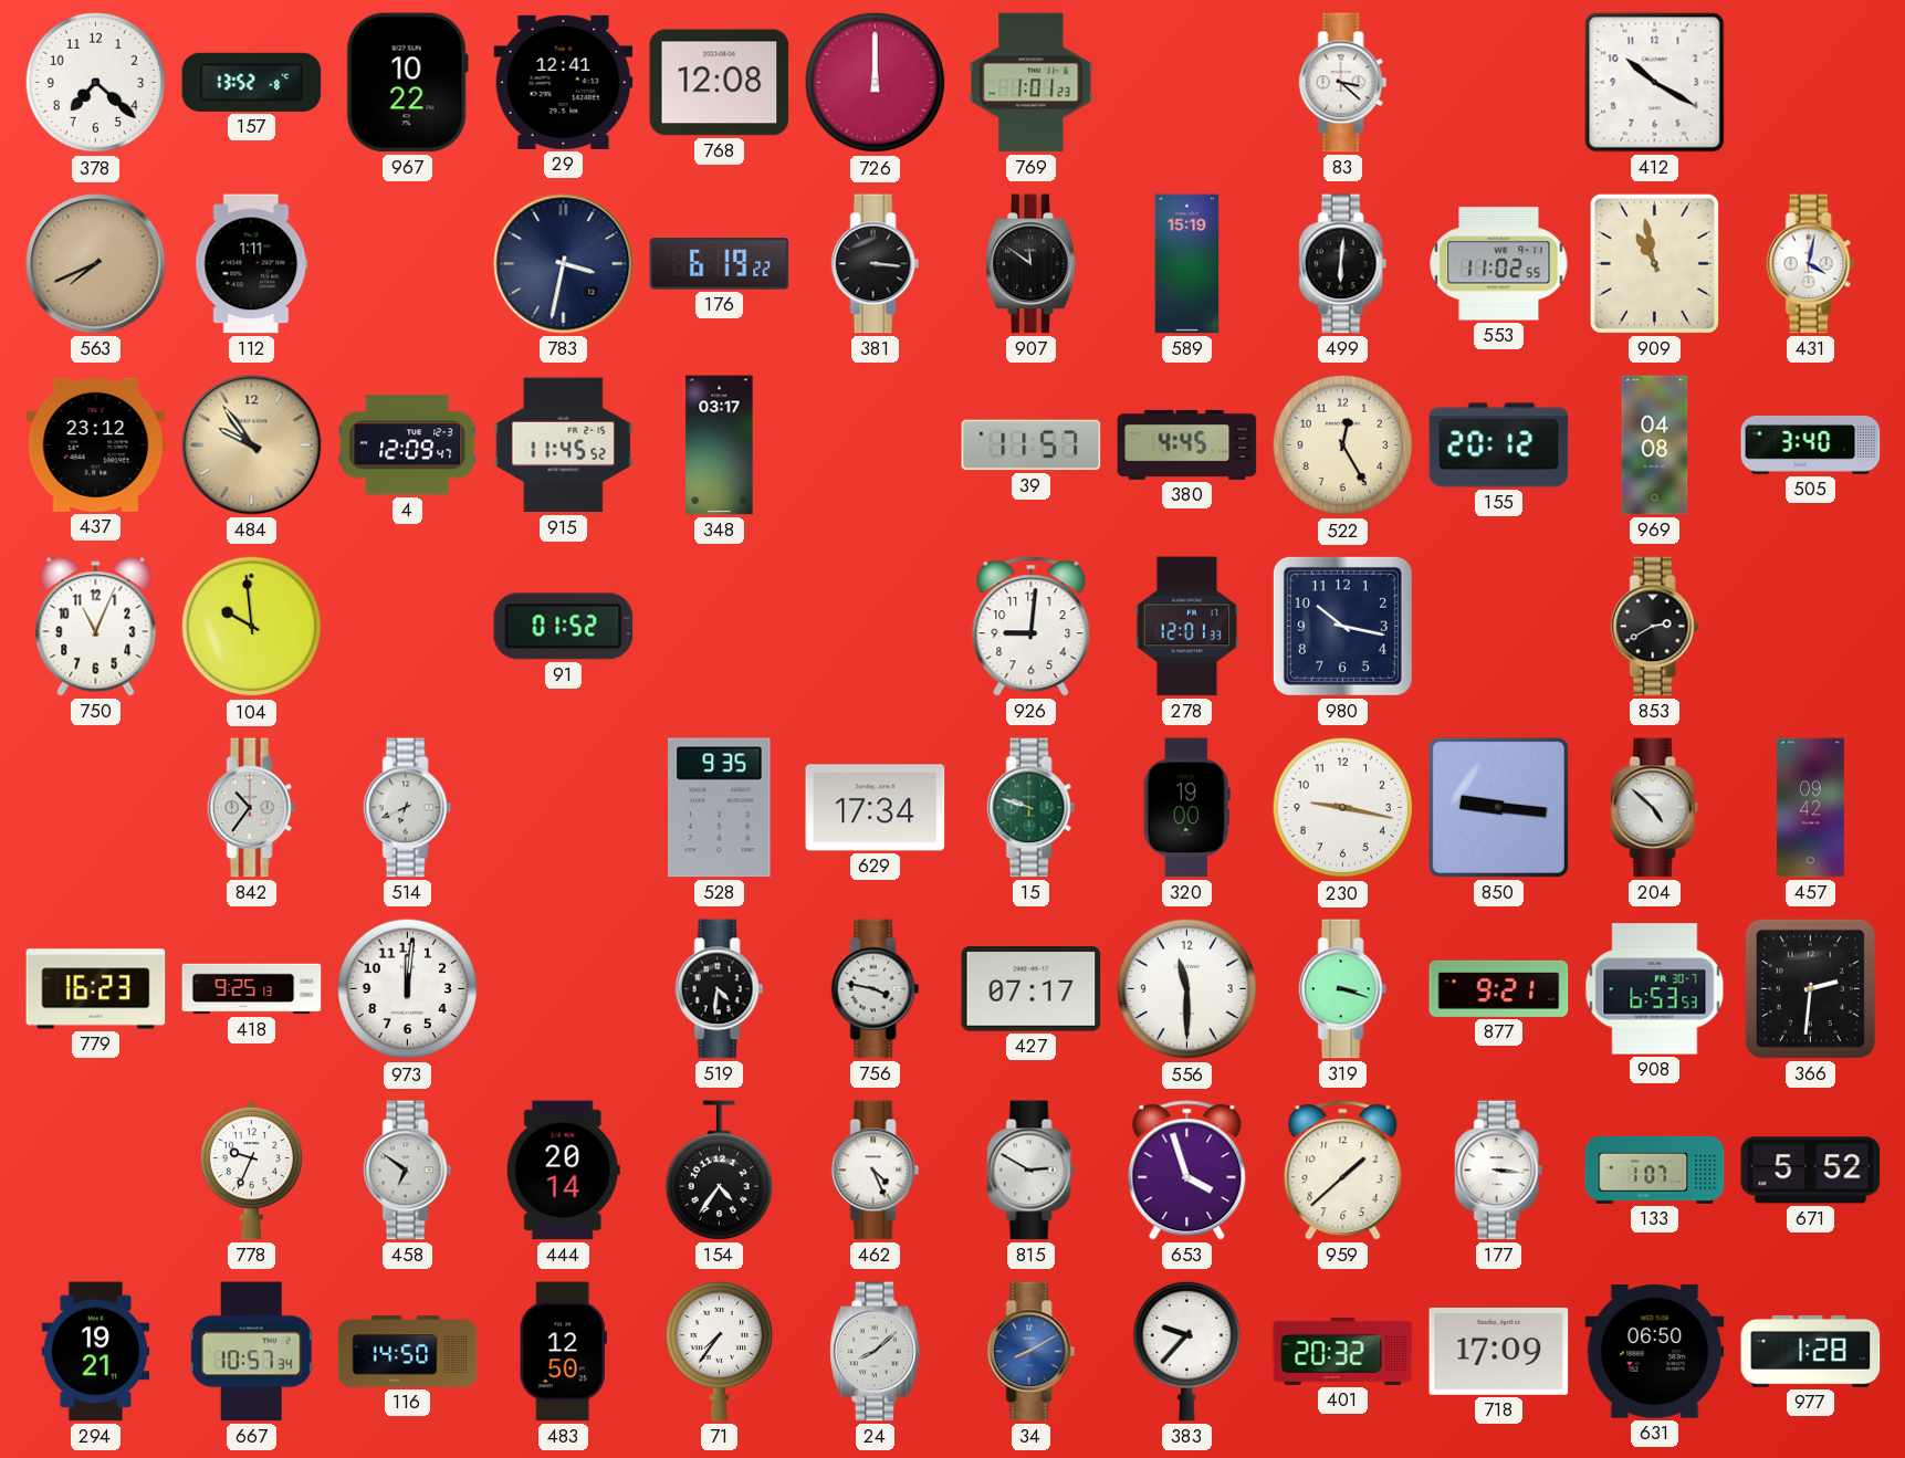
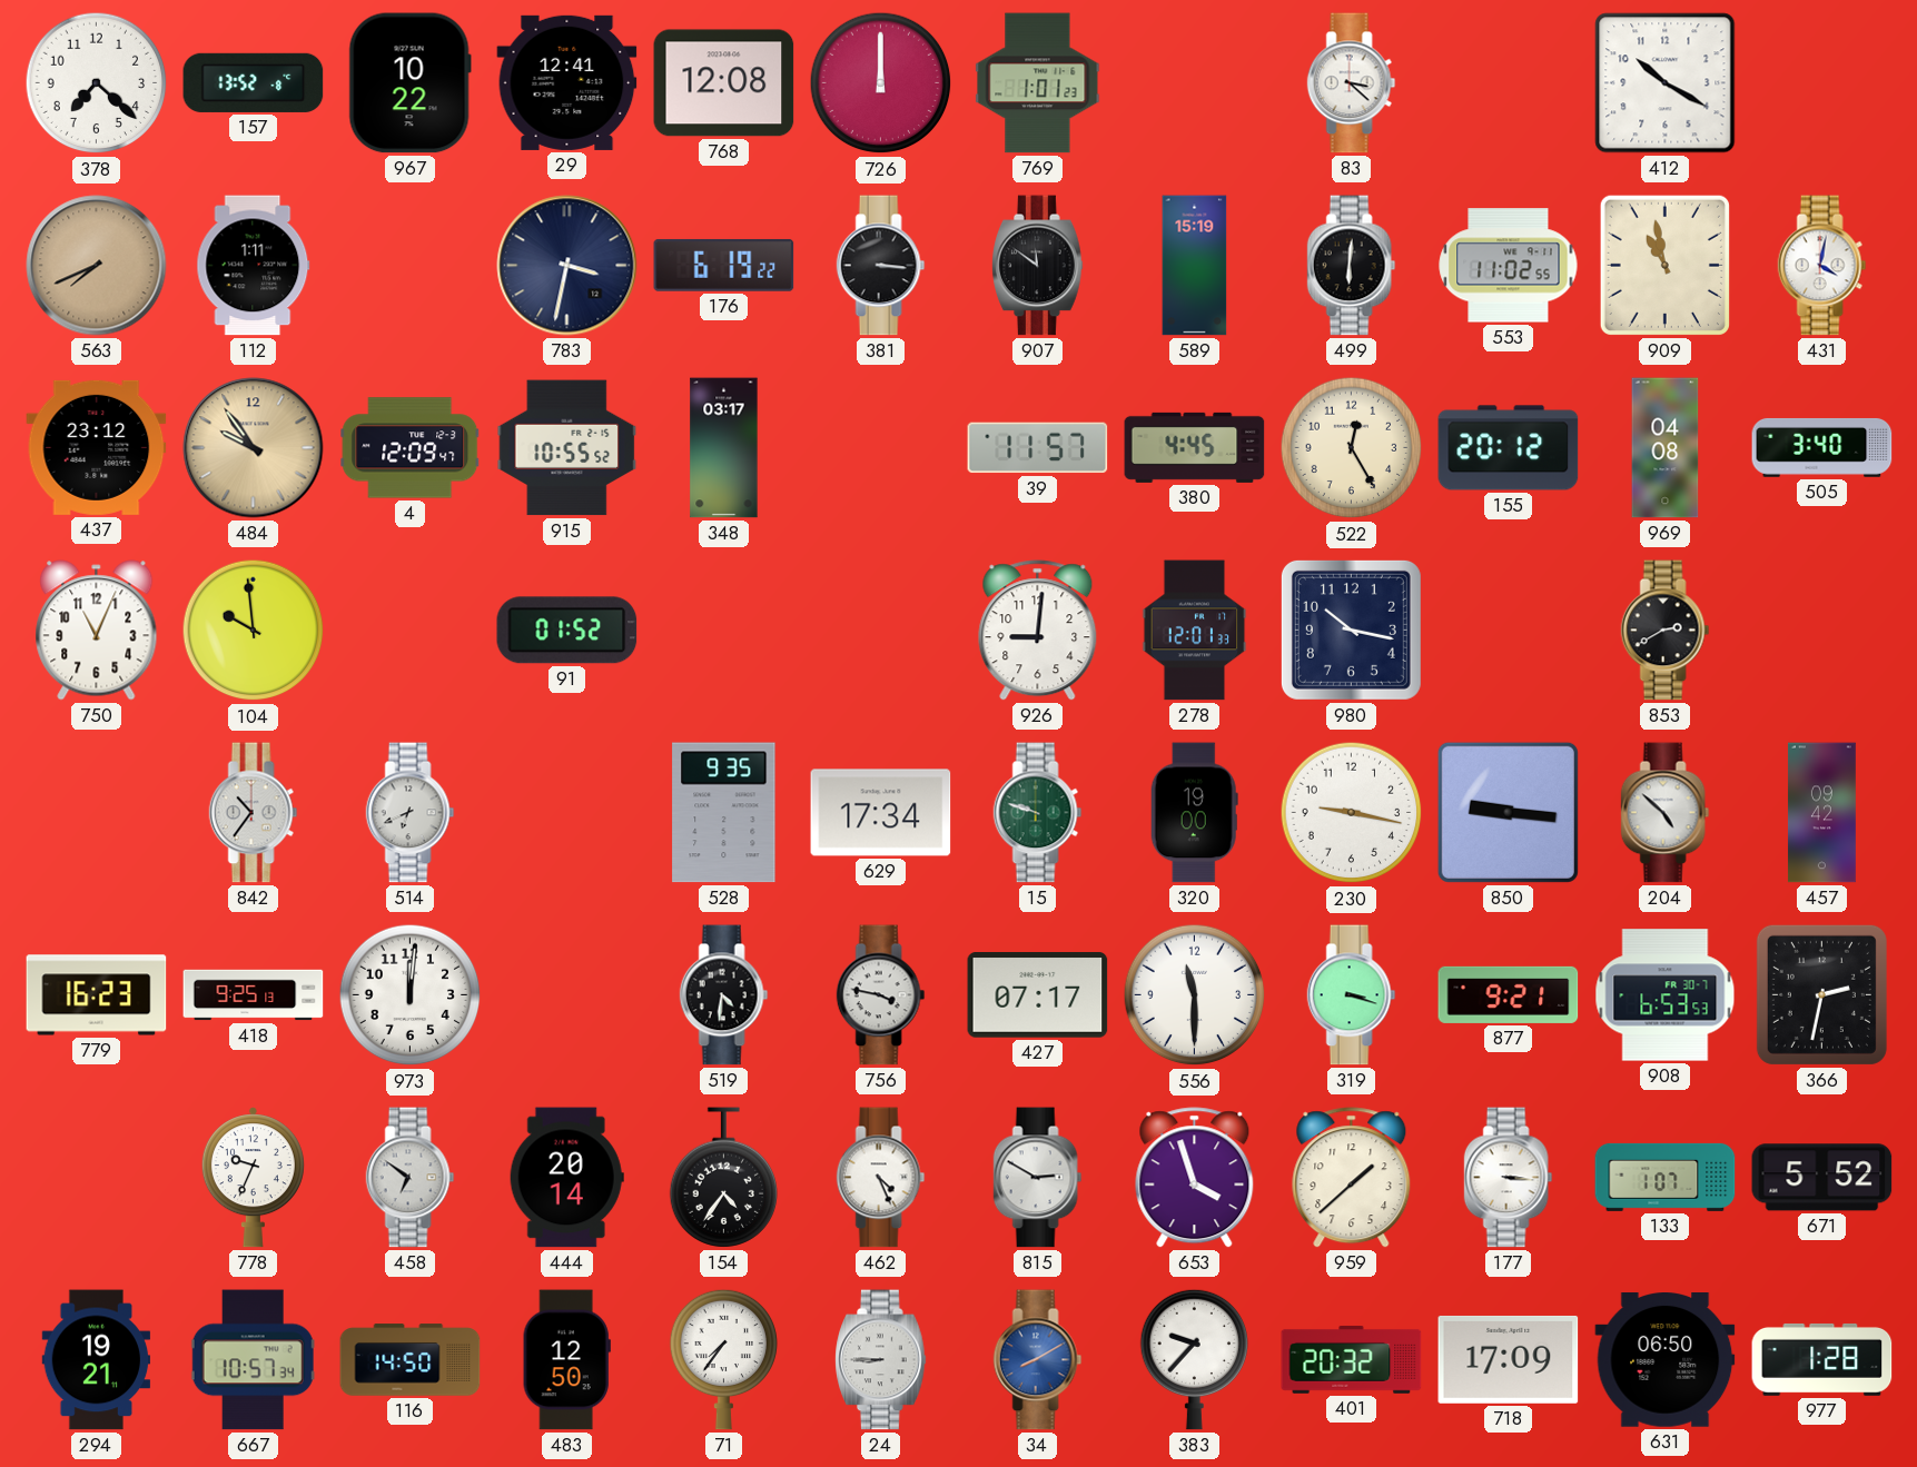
915: 11:45 -> 10:55
366: 2:31 -> 2:32
24: 8:08 -> 8:45
